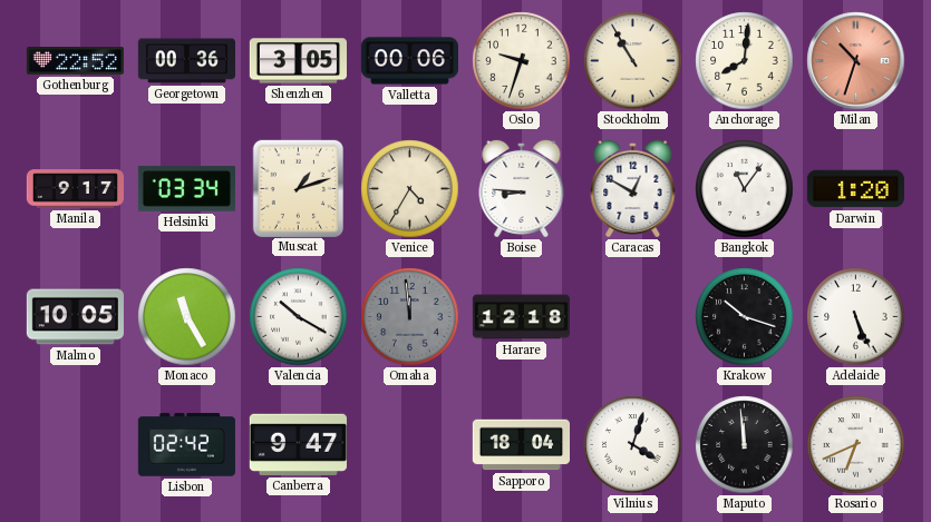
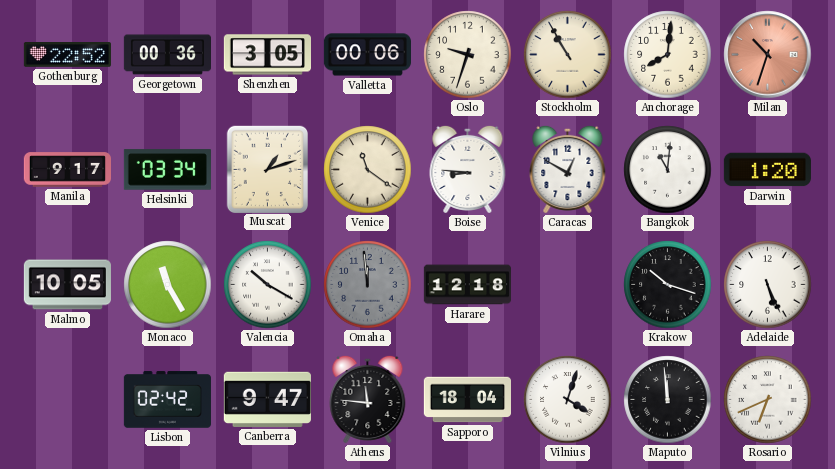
Venice: 4:35 -> 11:21
Bangkok: 11:06 -> 11:01
Athens: none -> 11:46
